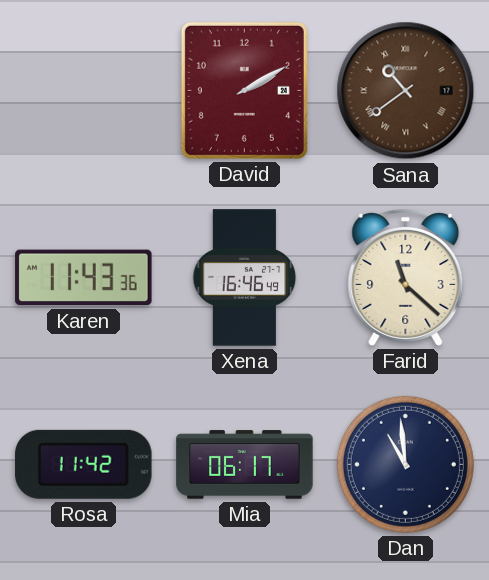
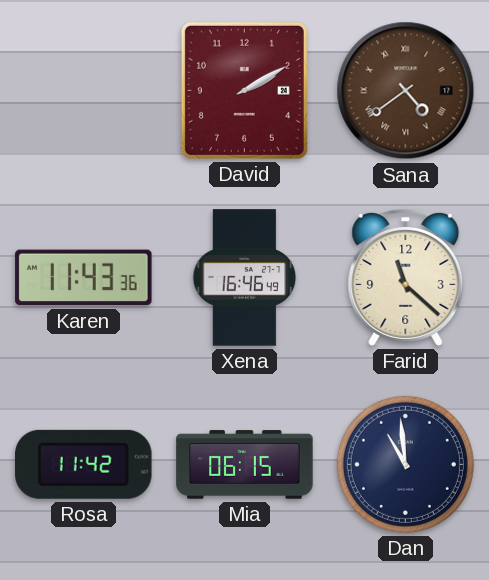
Sana: 10:39 -> 4:39
Mia: 06:17 -> 06:15
